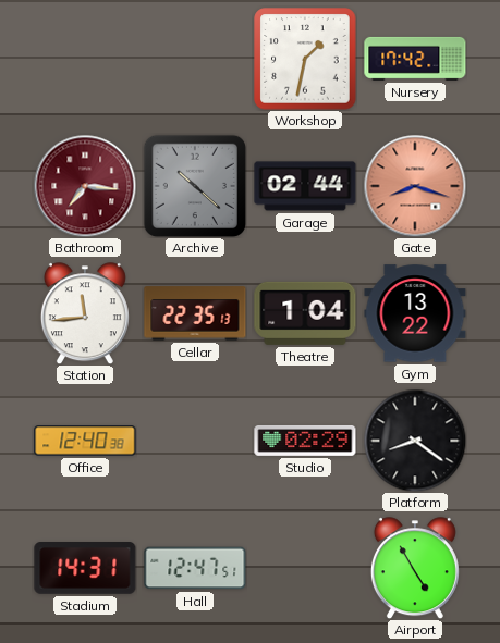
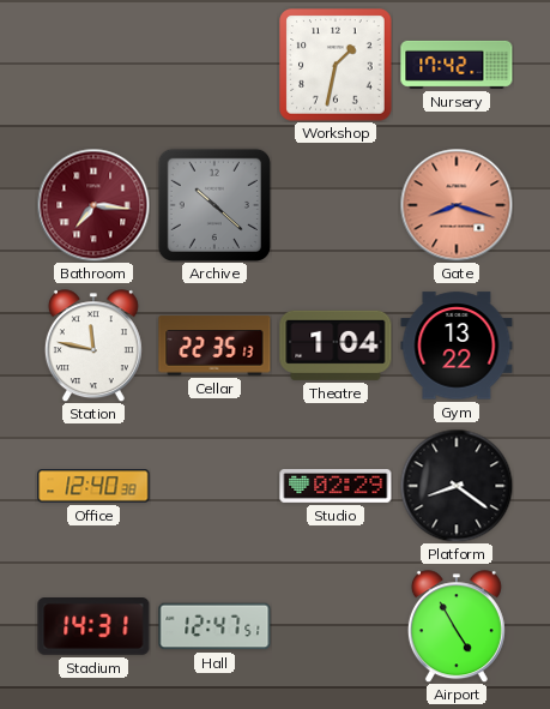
Garage: 02:44 -> none
Station: 11:44 -> 11:47
